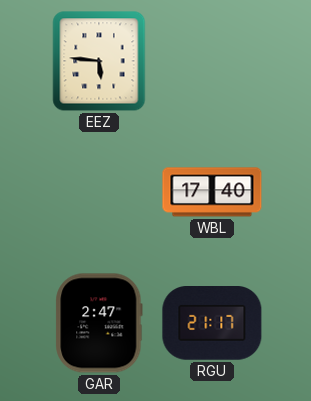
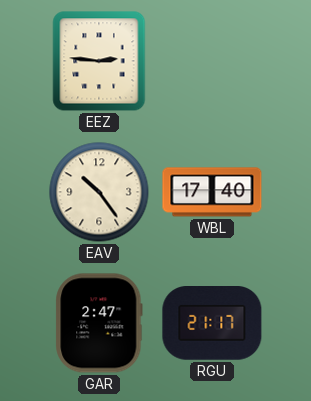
EEZ: 5:46 -> 2:46
EAV: none -> 10:24
